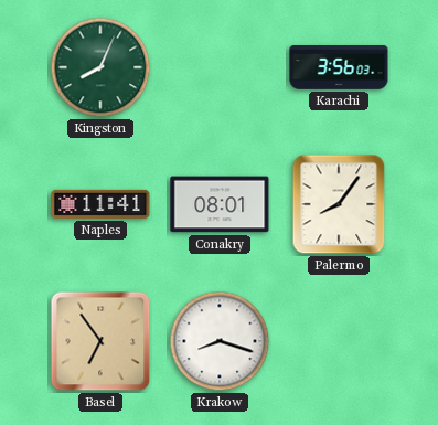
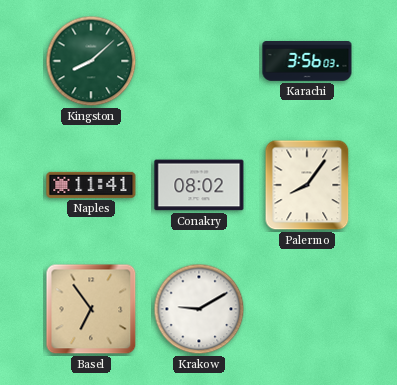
Kingston: 8:04 -> 8:08
Conakry: 08:01 -> 08:02
Krakow: 8:18 -> 9:10
